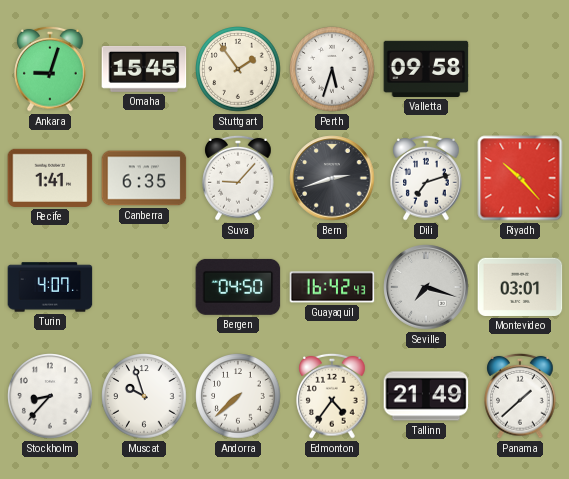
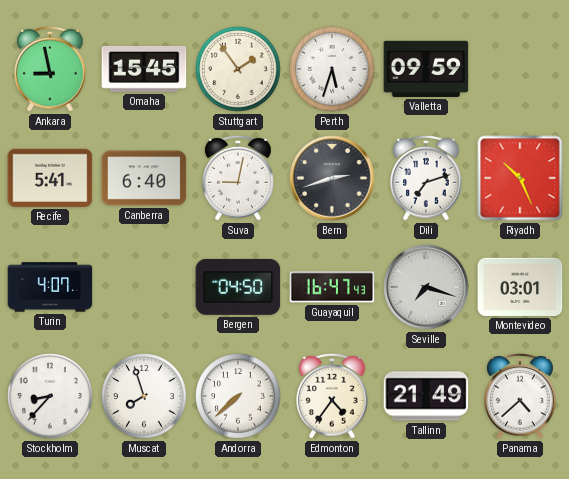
Ankara: 9:03 -> 8:58
Valletta: 09:58 -> 09:59
Recife: 1:41 -> 5:41
Canberra: 6:35 -> 6:40
Suva: 9:07 -> 9:02
Riyadh: 10:23 -> 10:26
Guayaquil: 16:42 -> 16:47
Muscat: 9:57 -> 7:57
Panama: 1:38 -> 4:38
